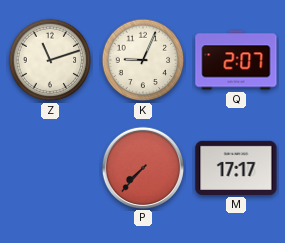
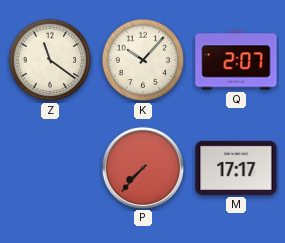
Z: 11:12 -> 11:21
K: 9:04 -> 10:07
